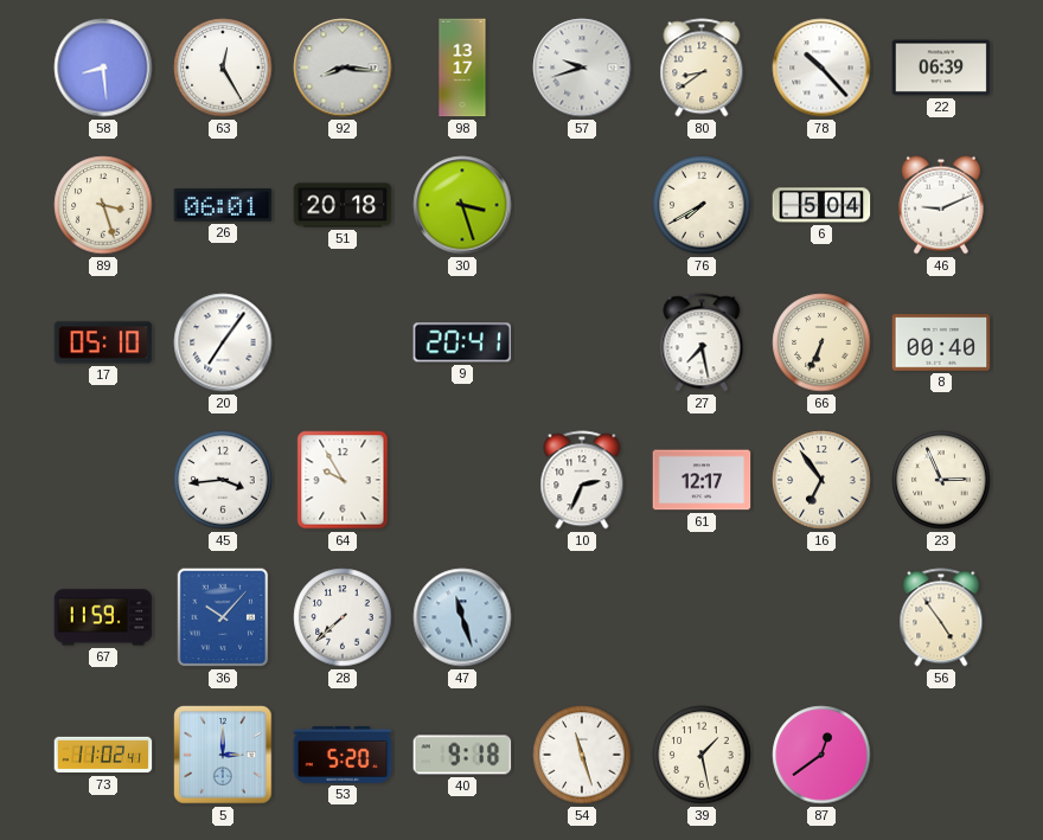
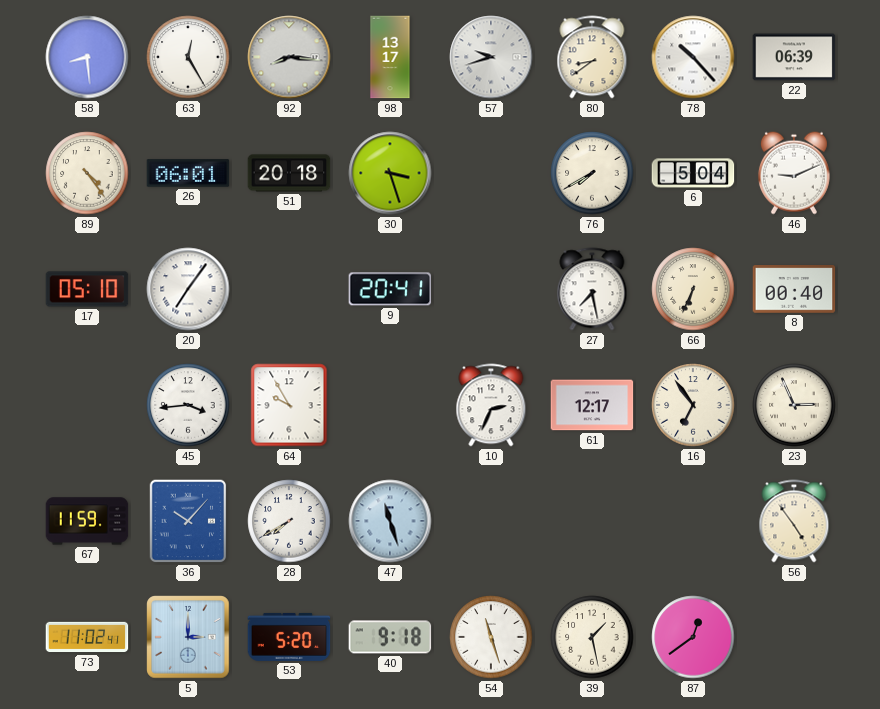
89: 3:27 -> 4:24
28: 7:38 -> 7:40
